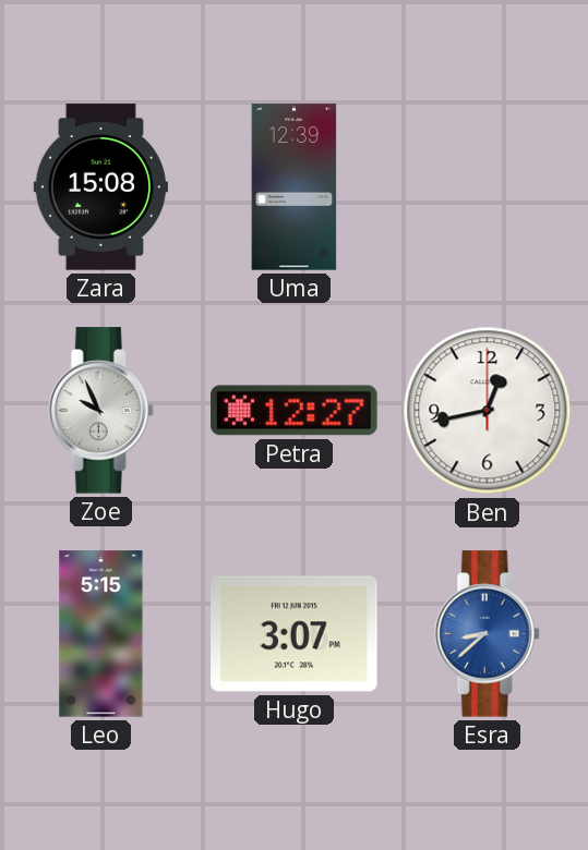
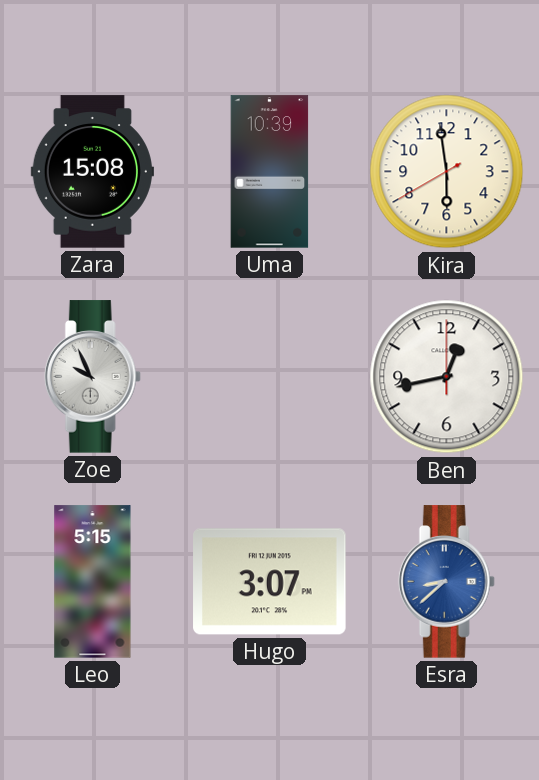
Uma: 12:39 -> 10:39
Kira: none -> 5:58
Petra: 12:27 -> none
